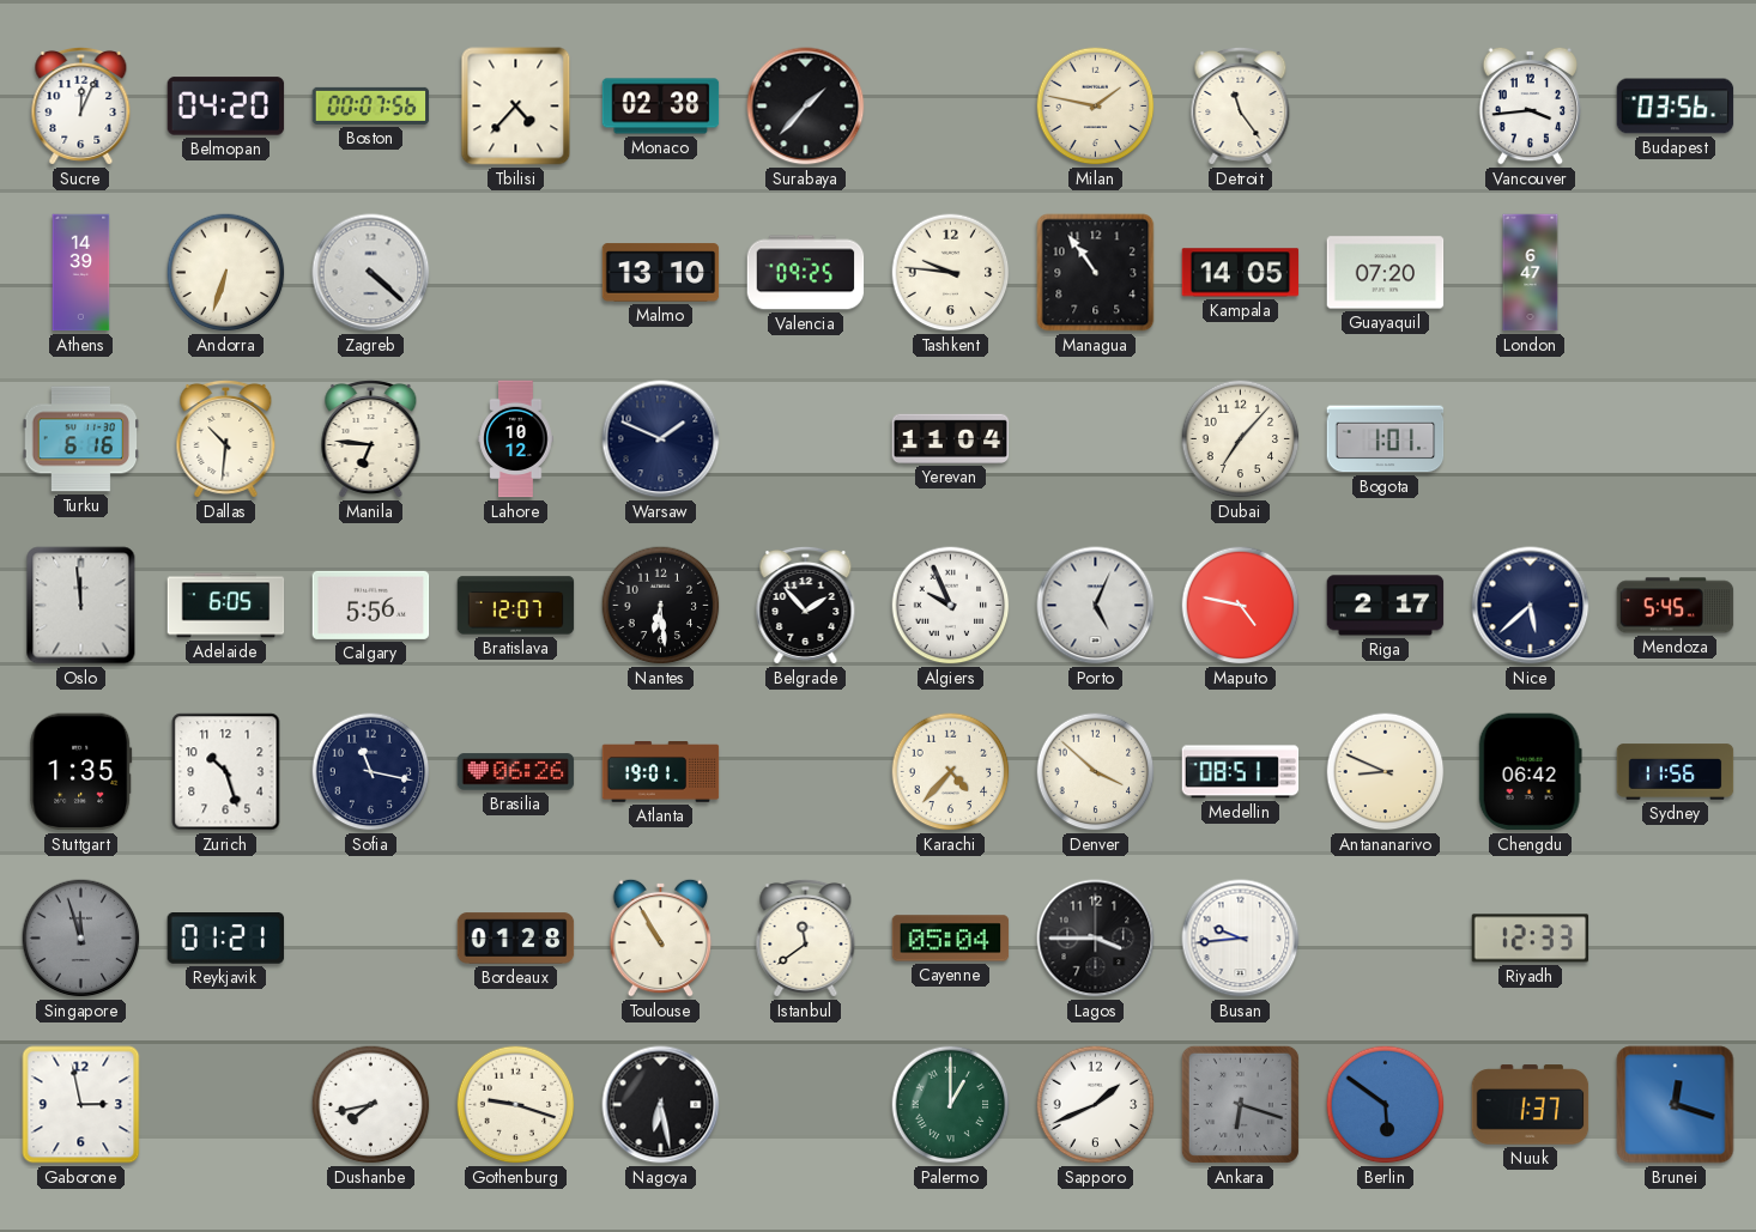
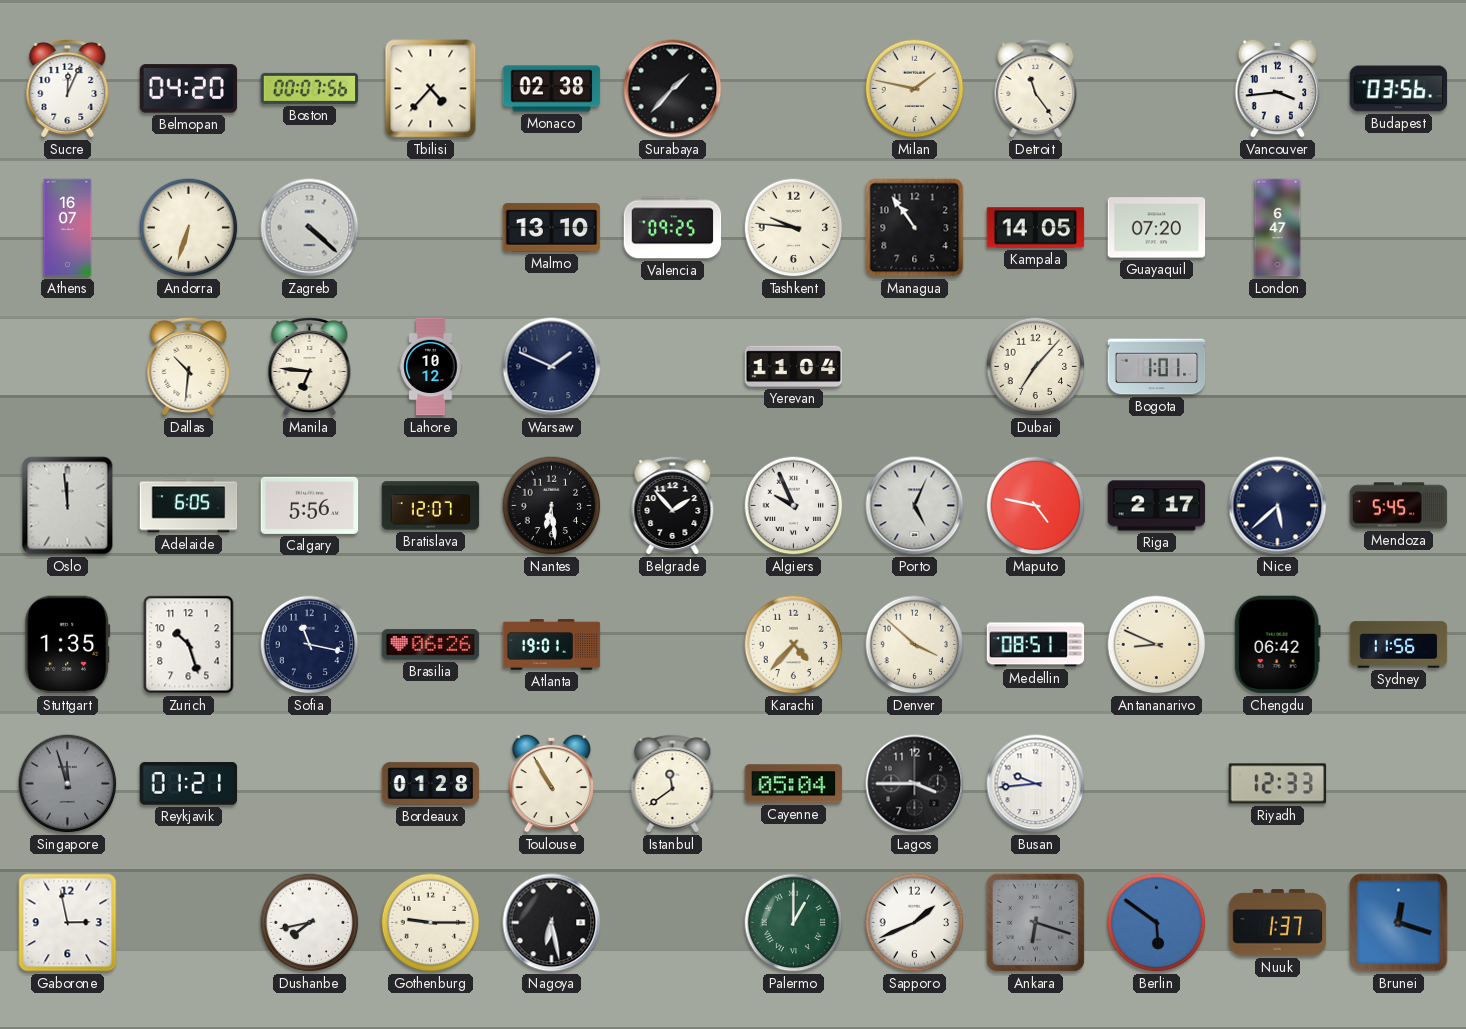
Athens: 14:39 -> 16:07
Turku: 6:16 -> none
Gothenburg: 9:18 -> 9:15
